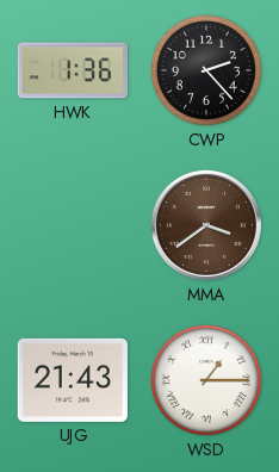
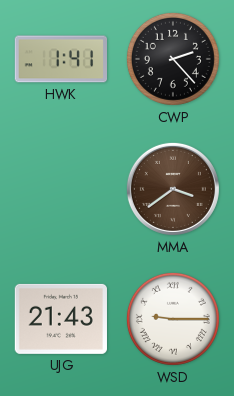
HWK: 1:36 -> 1:41
WSD: 1:15 -> 9:15
